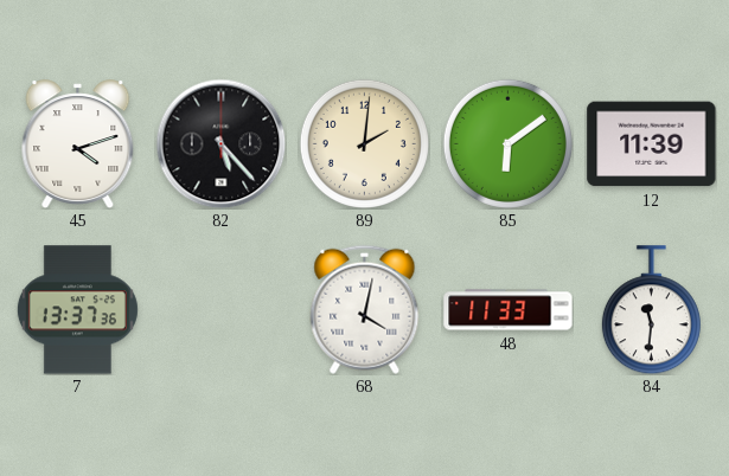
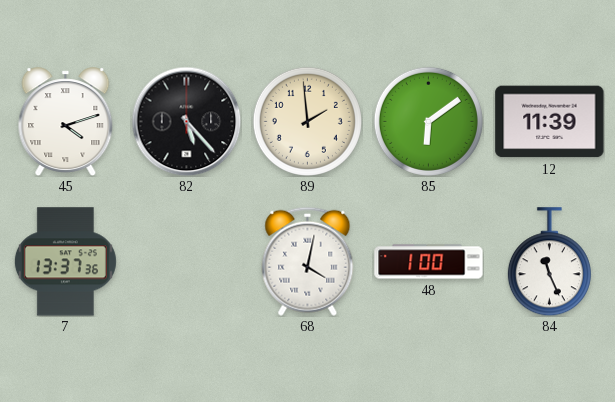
89: 2:01 -> 1:59
48: 11:33 -> 1:00
84: 11:31 -> 11:26
